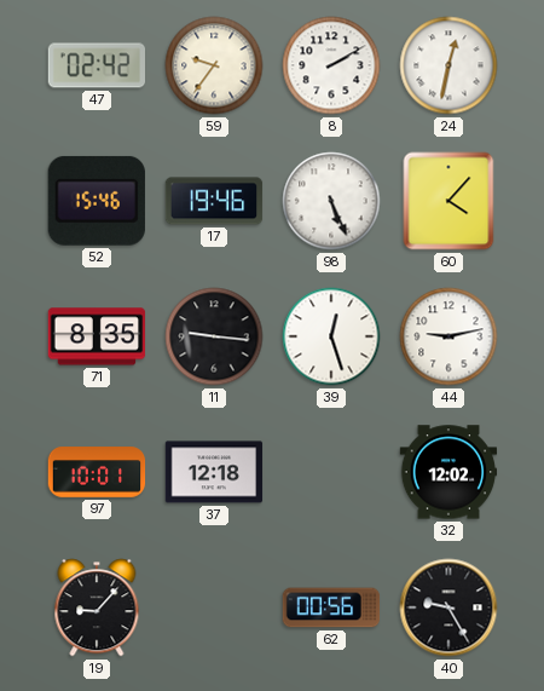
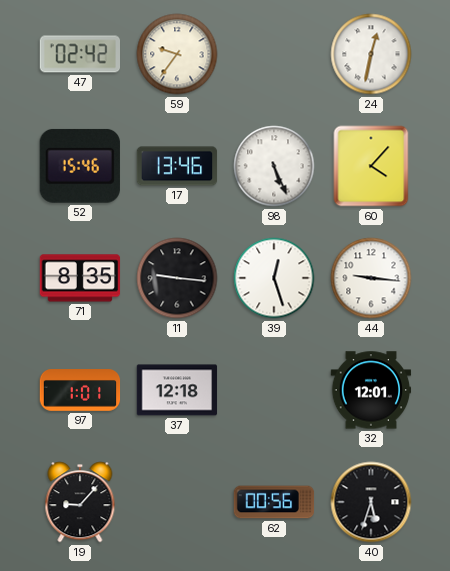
8: 2:10 -> none
17: 19:46 -> 13:46
44: 9:13 -> 9:16
97: 10:01 -> 1:01
32: 12:02 -> 12:01
40: 9:25 -> 5:33
